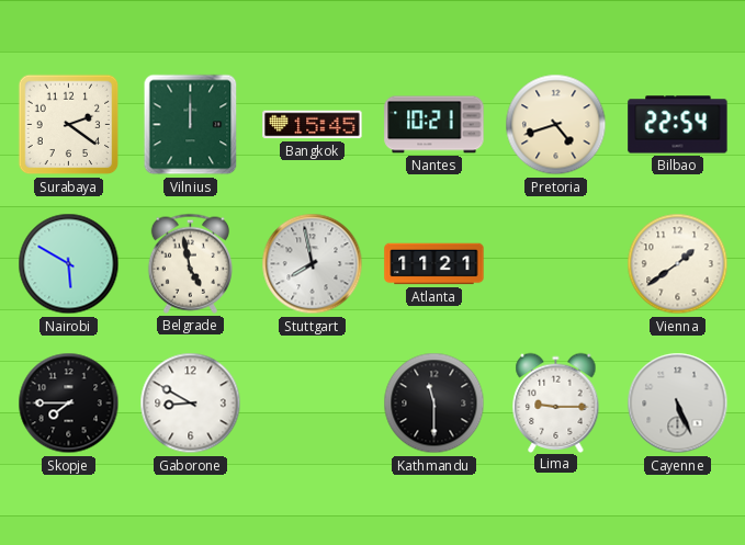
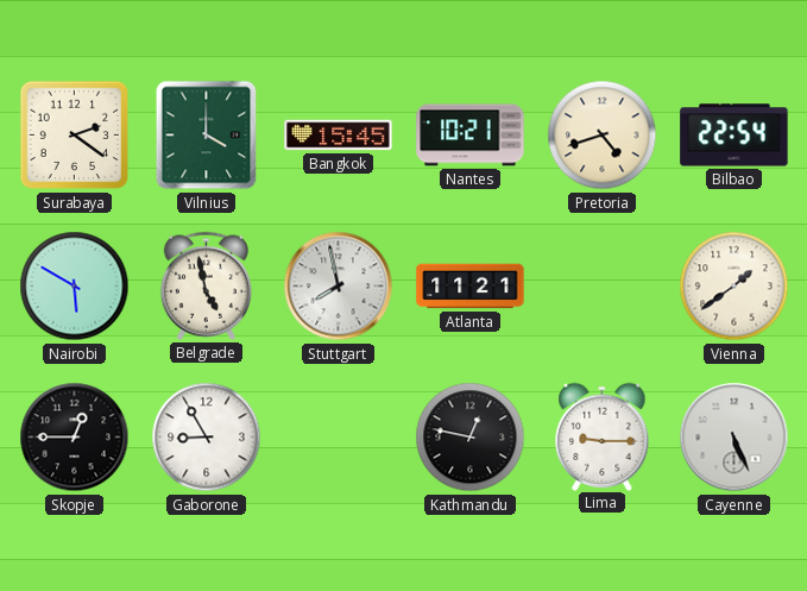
Vilnius: 12:00 -> 4:00
Skopje: 7:45 -> 12:45
Gaborone: 8:50 -> 8:55
Kathmandu: 11:30 -> 12:47
